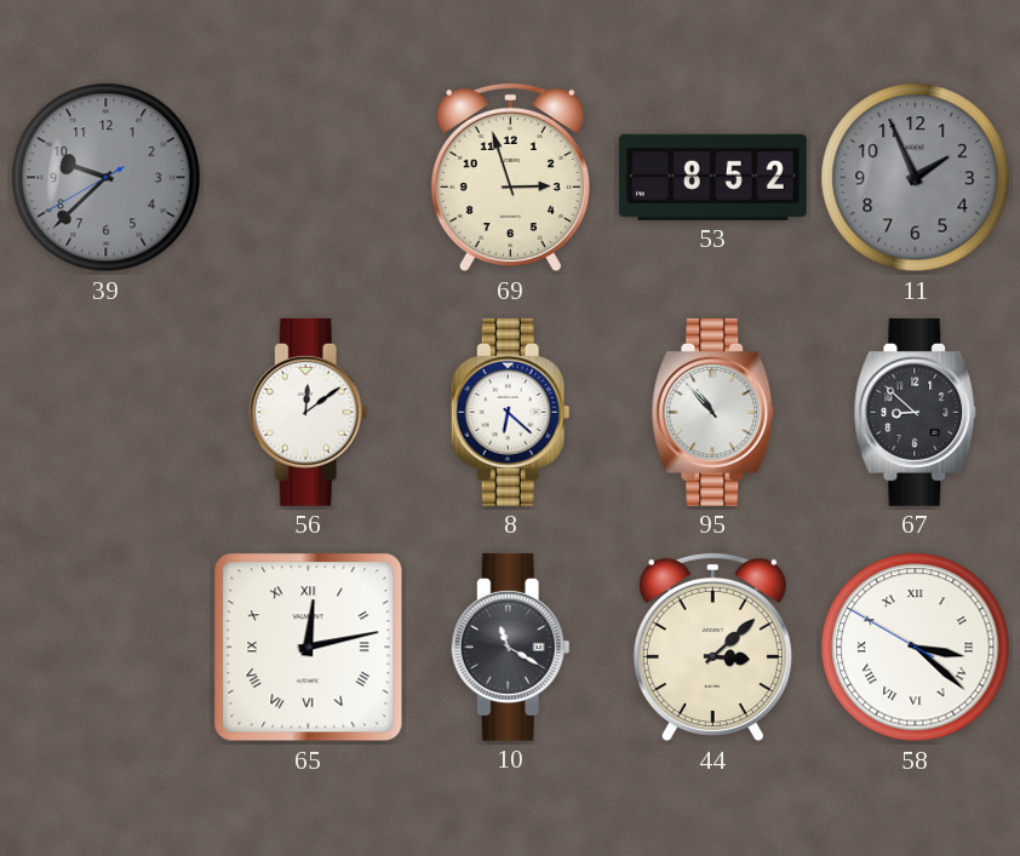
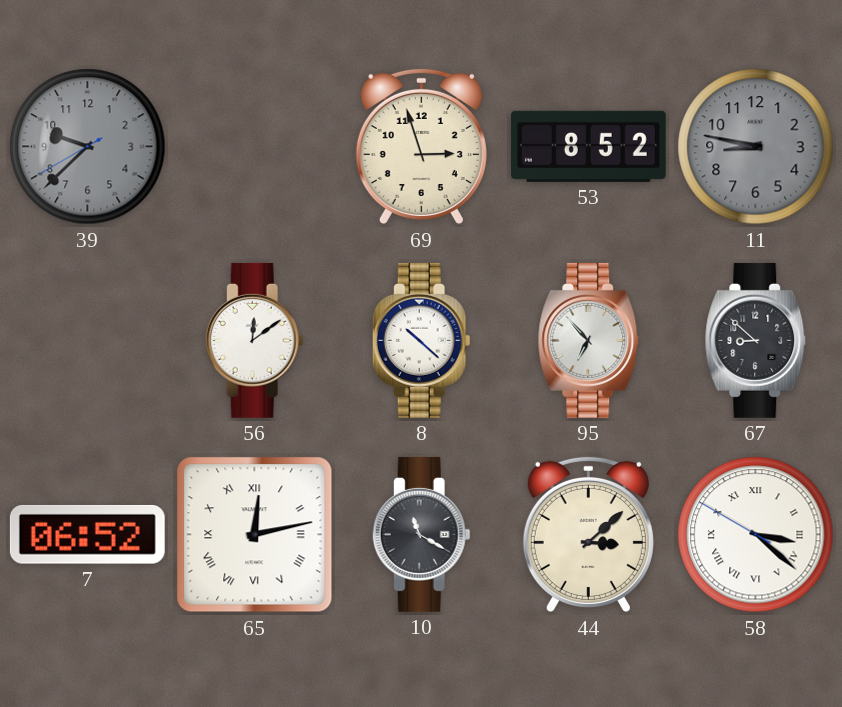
11: 1:56 -> 8:47
8: 6:22 -> 10:22
95: 10:53 -> 6:53
7: none -> 06:52
